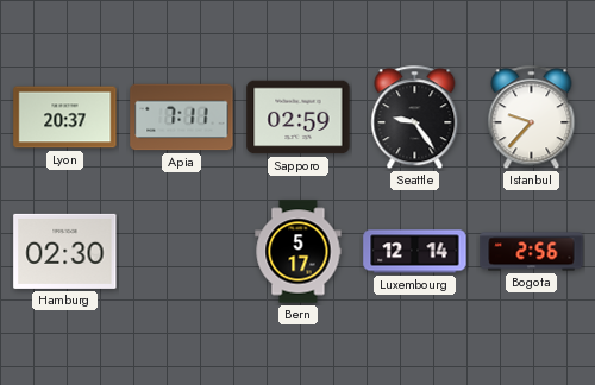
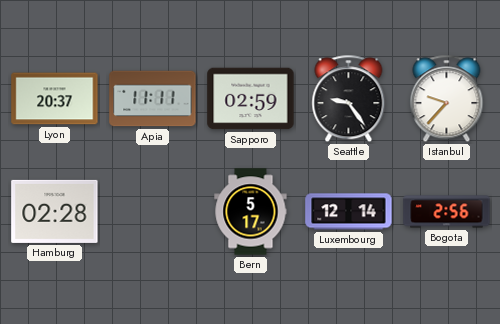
Apia: 7:11 -> 11:11
Hamburg: 02:30 -> 02:28
